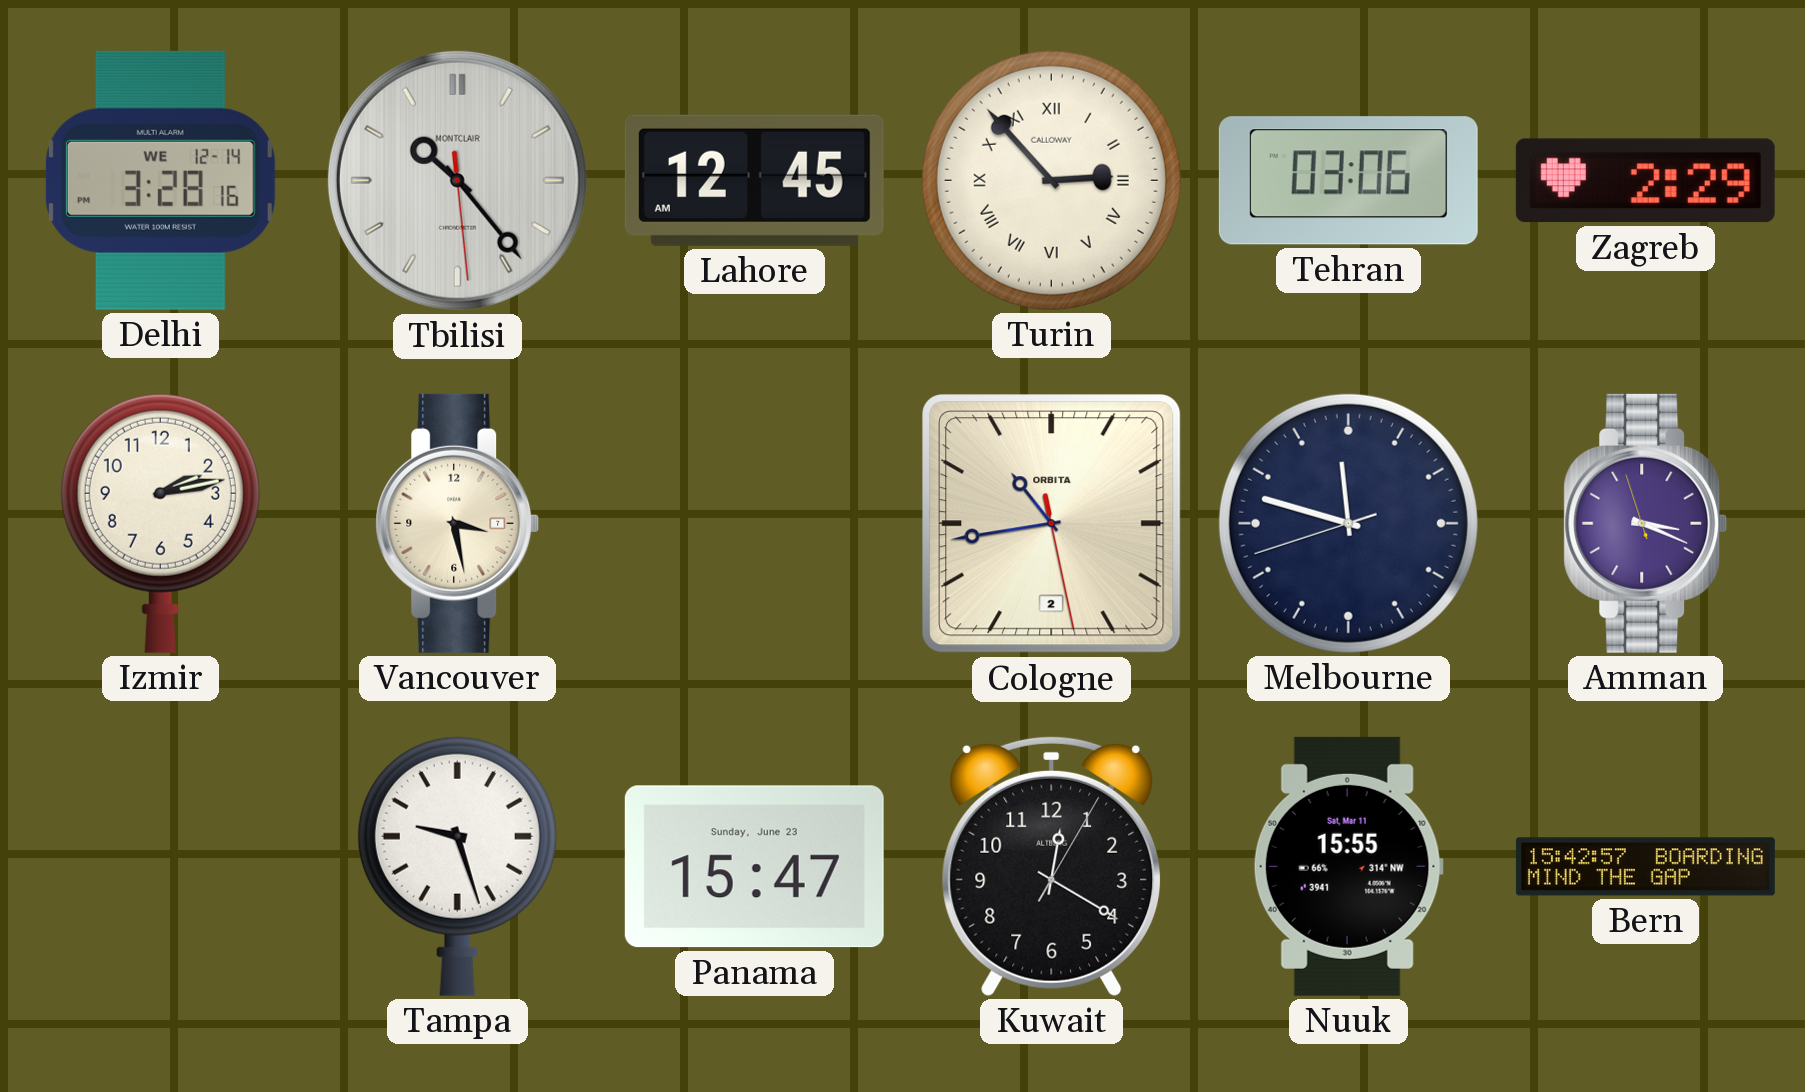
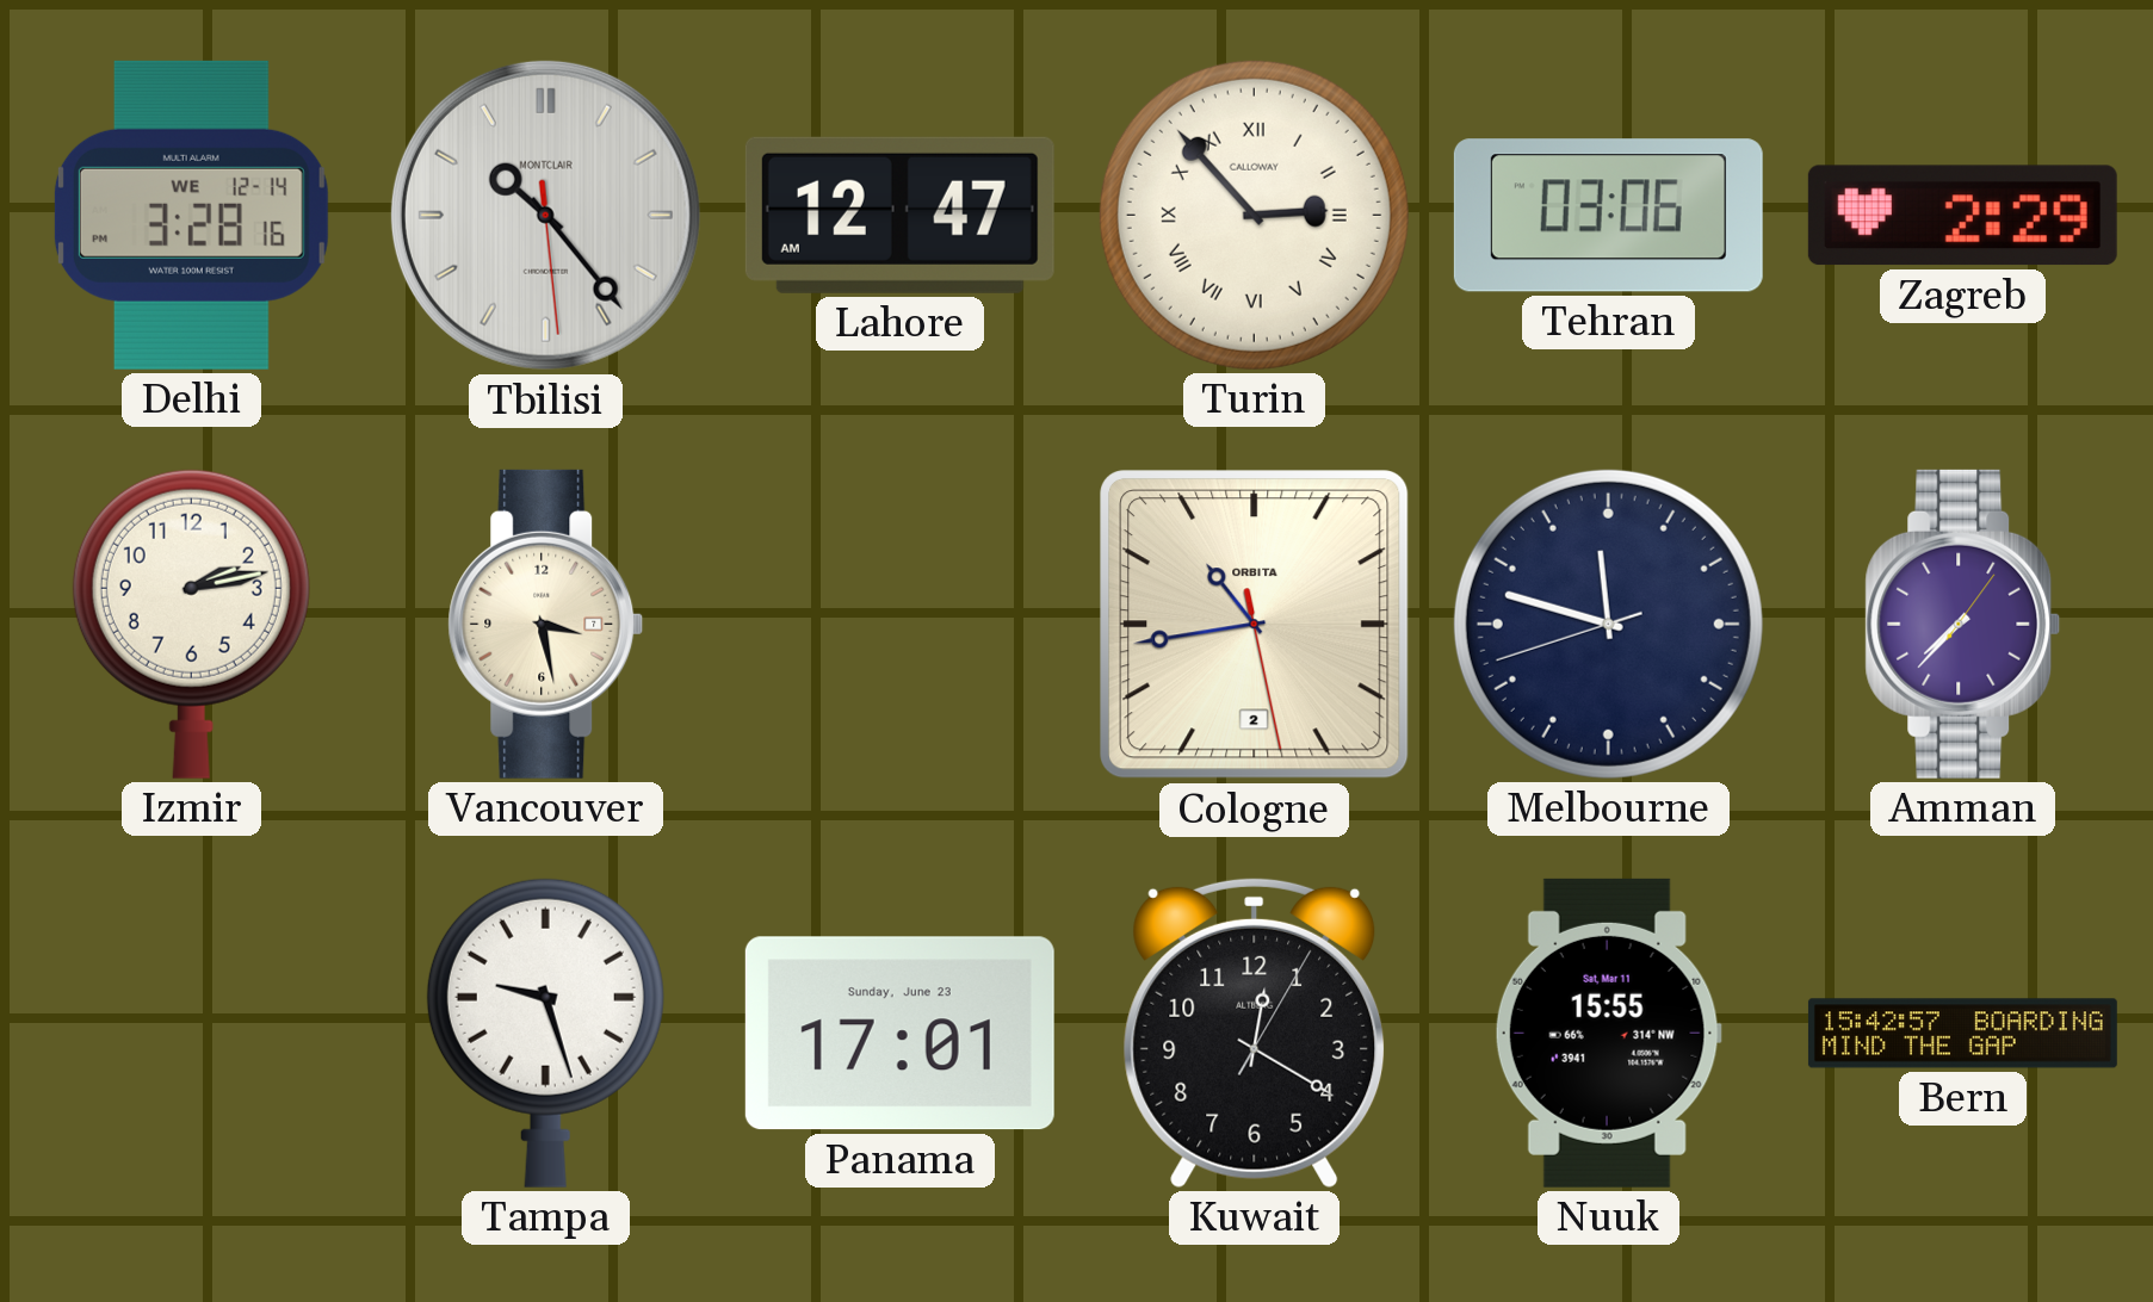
Lahore: 12:45 -> 12:47
Amman: 3:18 -> 7:37
Panama: 15:47 -> 17:01
